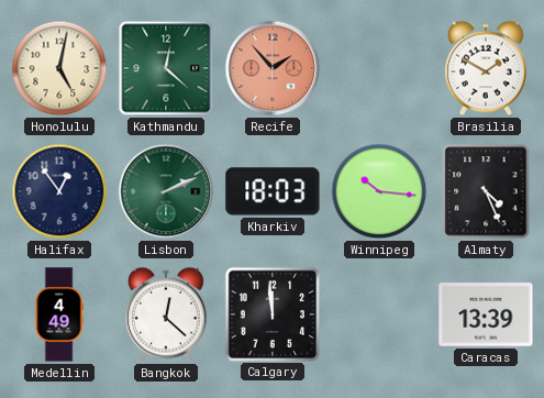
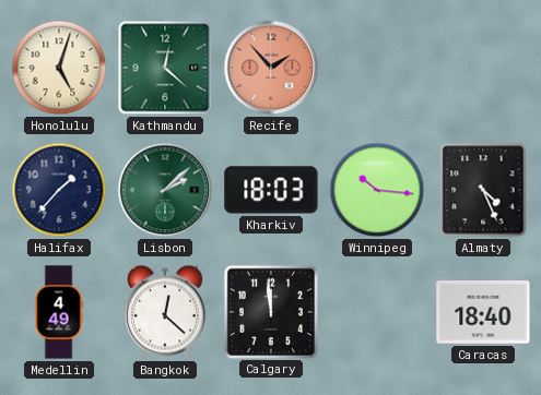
Honolulu: 5:02 -> 5:03
Brasilia: 1:50 -> none
Halifax: 12:54 -> 1:37
Lisbon: 2:11 -> 2:08
Caracas: 13:39 -> 18:40
